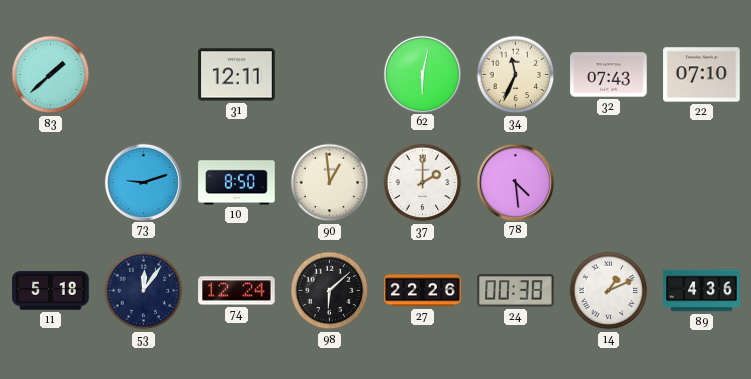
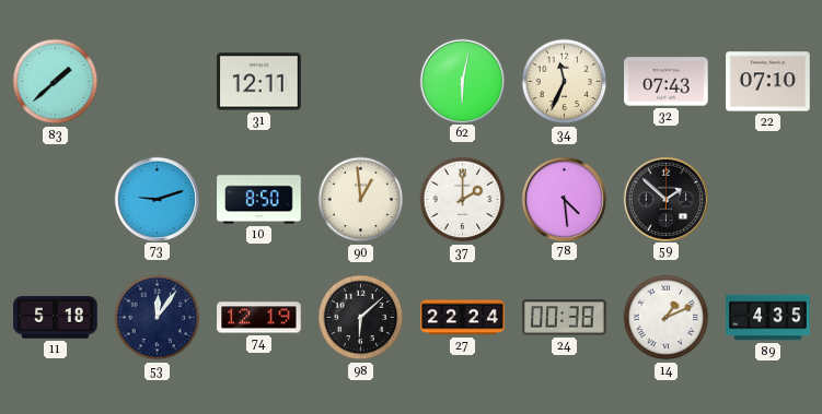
59: none -> 1:52
74: 12:24 -> 12:19
27: 22:26 -> 22:24
89: 4:36 -> 4:35
